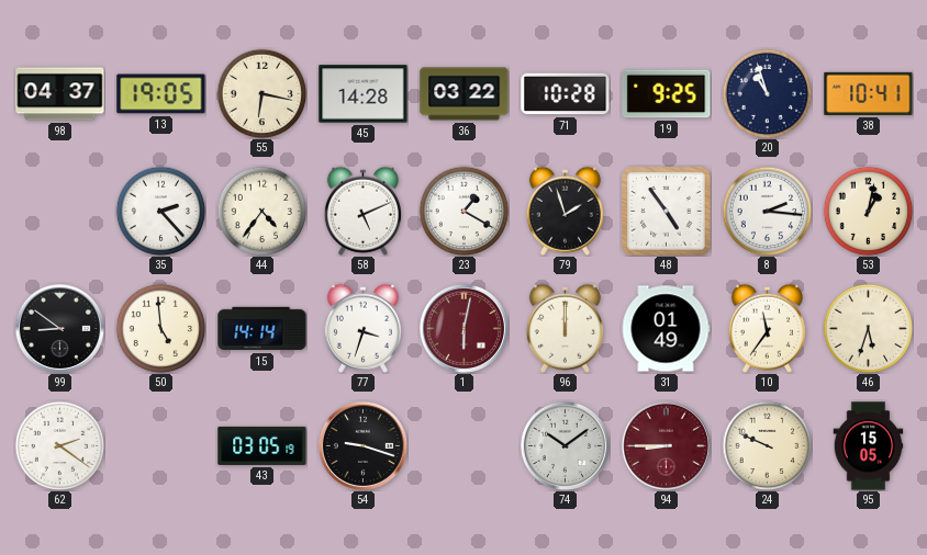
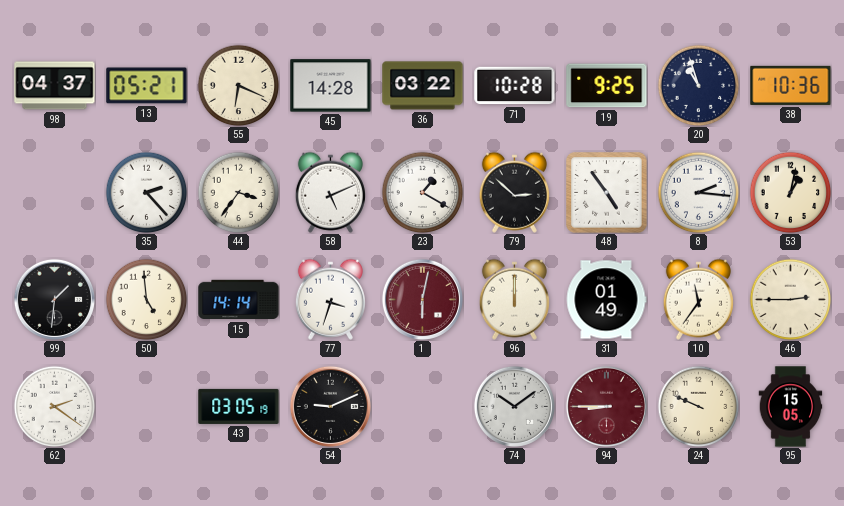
13: 19:05 -> 05:21
55: 6:17 -> 6:19
38: 10:41 -> 10:36
44: 4:36 -> 3:36
79: 1:57 -> 2:52
99: 8:51 -> 1:31
46: 5:33 -> 2:45
54: 9:18 -> 9:11
